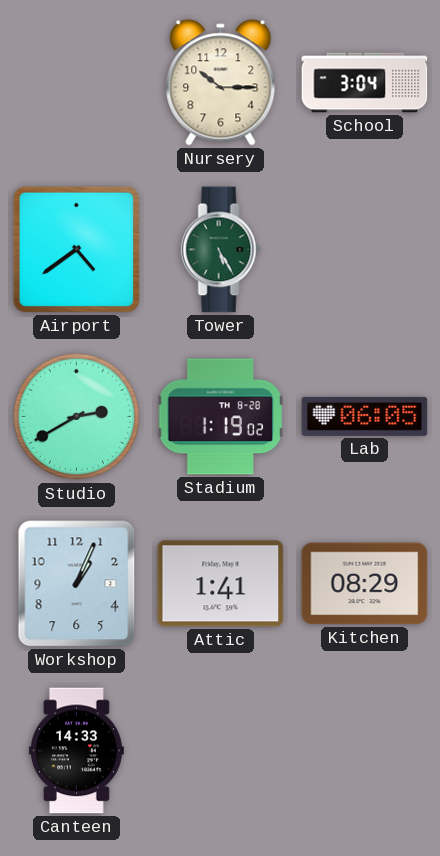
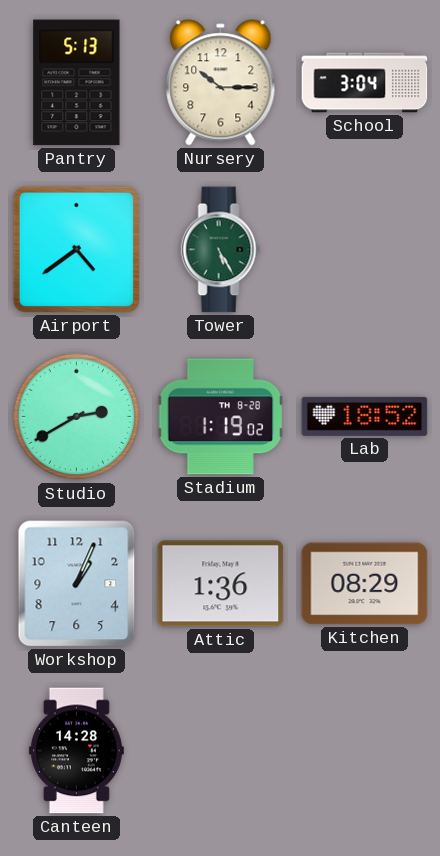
Pantry: none -> 5:13
Lab: 06:05 -> 18:52
Attic: 1:41 -> 1:36
Canteen: 14:33 -> 14:28
